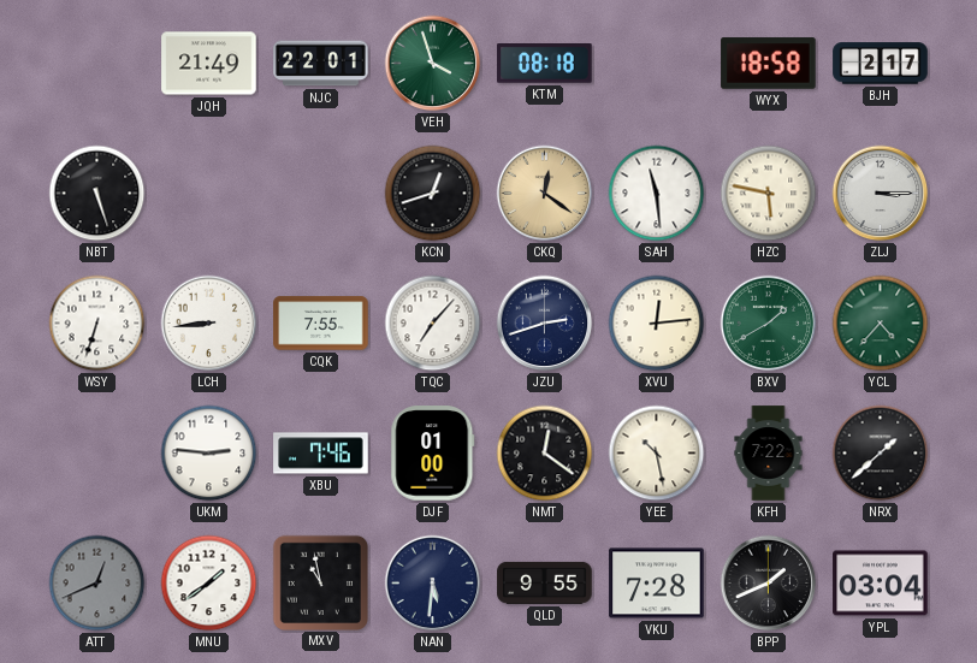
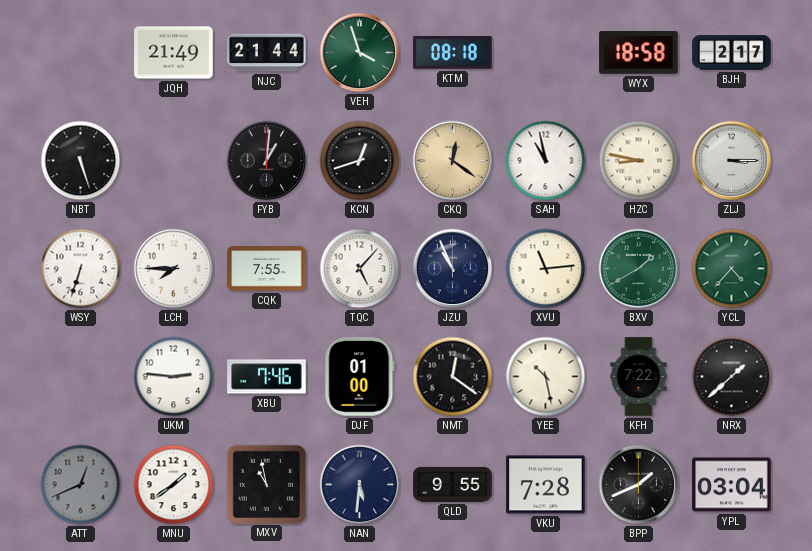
NJC: 22:01 -> 21:44
FYB: none -> 1:01
SAH: 11:29 -> 10:58
HZC: 5:47 -> 8:47
LCH: 8:44 -> 7:45
TQC: 7:07 -> 5:07
JZU: 2:42 -> 10:56
XVU: 12:14 -> 11:14
